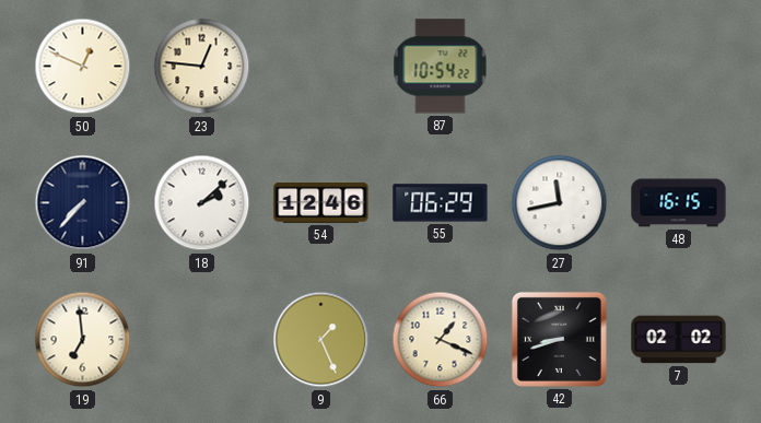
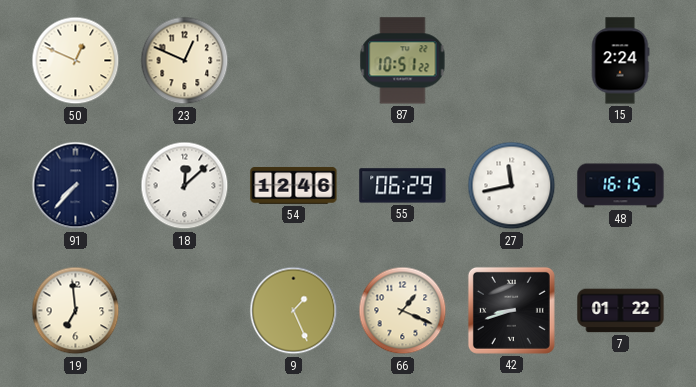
23: 12:46 -> 12:49
87: 10:54 -> 10:51
15: none -> 2:24
18: 2:08 -> 12:08
7: 02:02 -> 01:22
